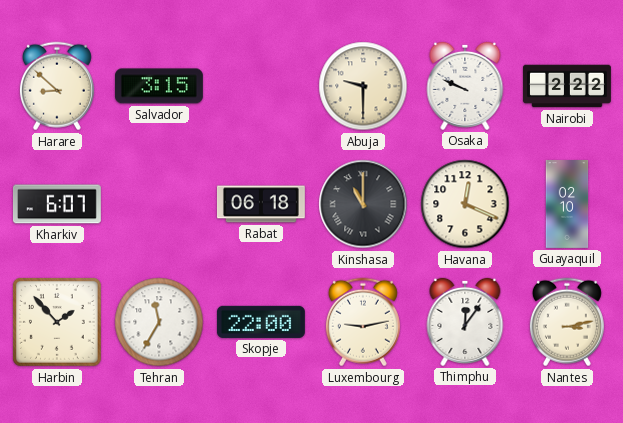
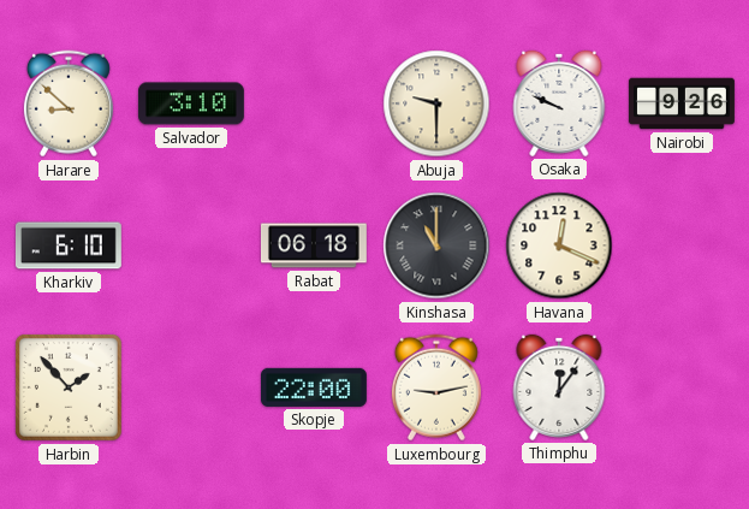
Salvador: 3:15 -> 3:10
Nairobi: 2:22 -> 9:26
Kharkiv: 6:07 -> 6:10
Guayaquil: 02:10 -> none
Tehran: 11:35 -> none
Nantes: 3:13 -> none
